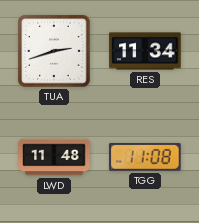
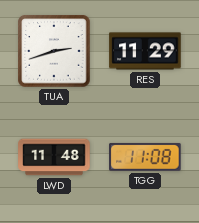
RES: 11:34 -> 11:29
